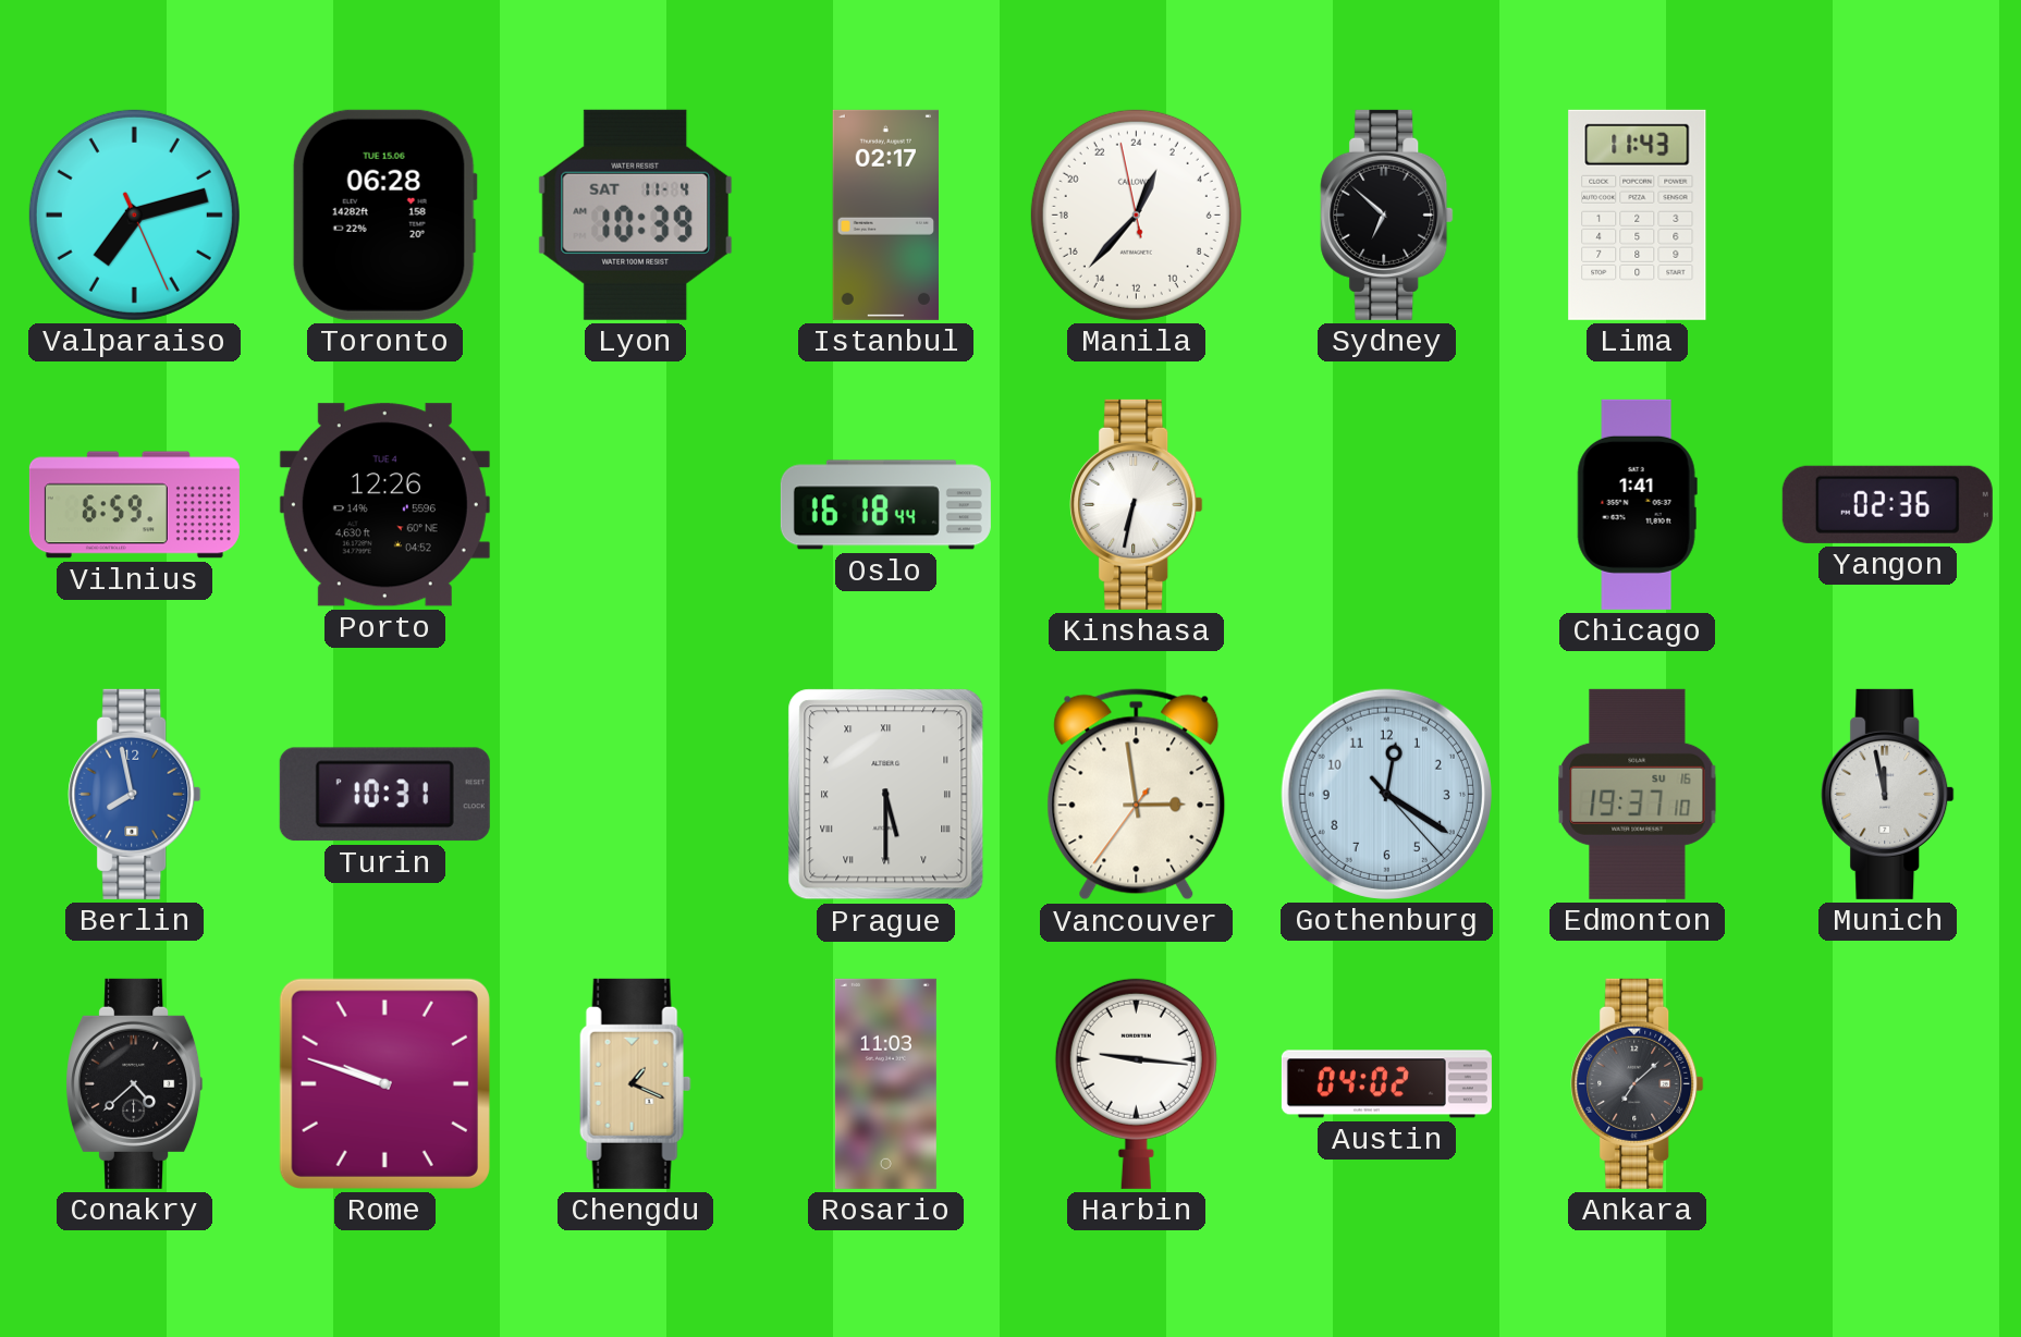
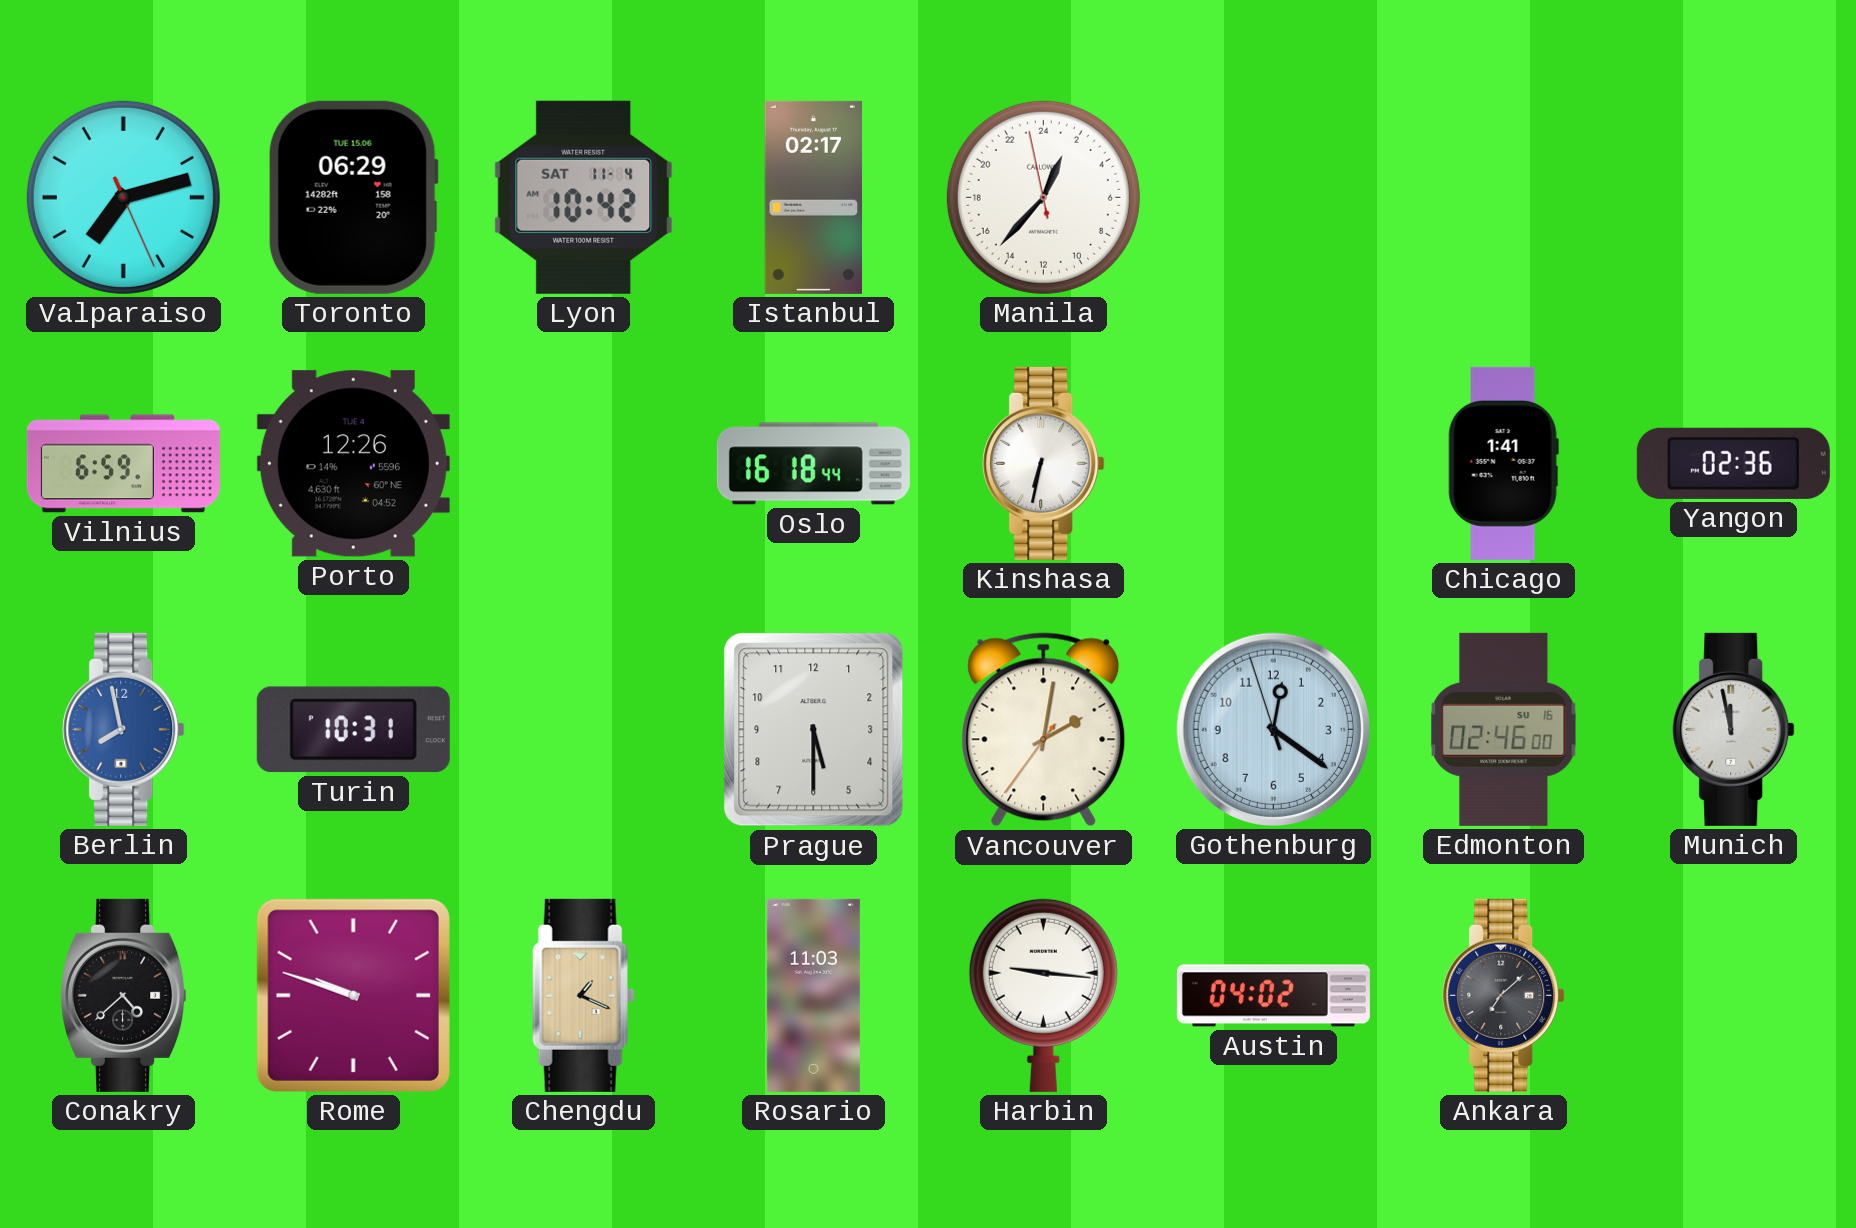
Toronto: 06:28 -> 06:29
Lyon: 10:39 -> 10:42
Sydney: 6:52 -> none
Lima: 11:43 -> none
Prague numerals: Roman -> Arabic
Vancouver: 2:58 -> 2:01
Gothenburg: 12:20:23 -> 12:20:57
Edmonton: 19:37 -> 02:46
